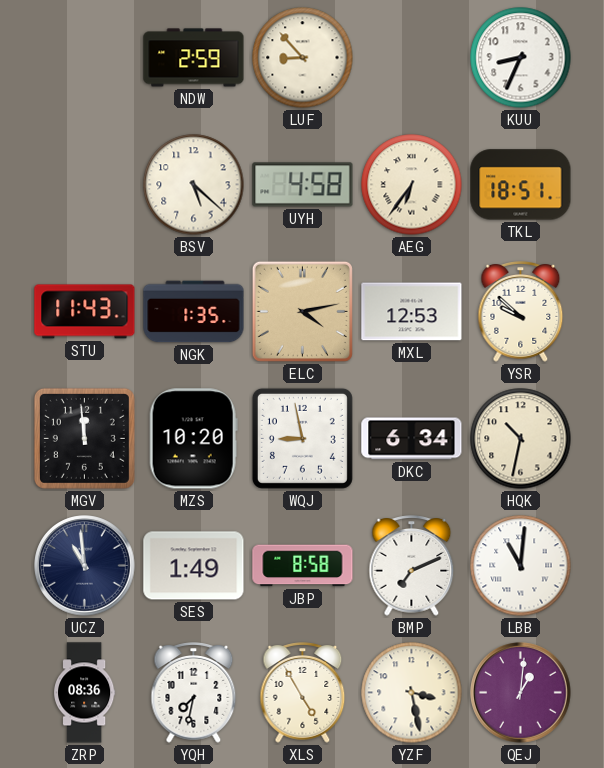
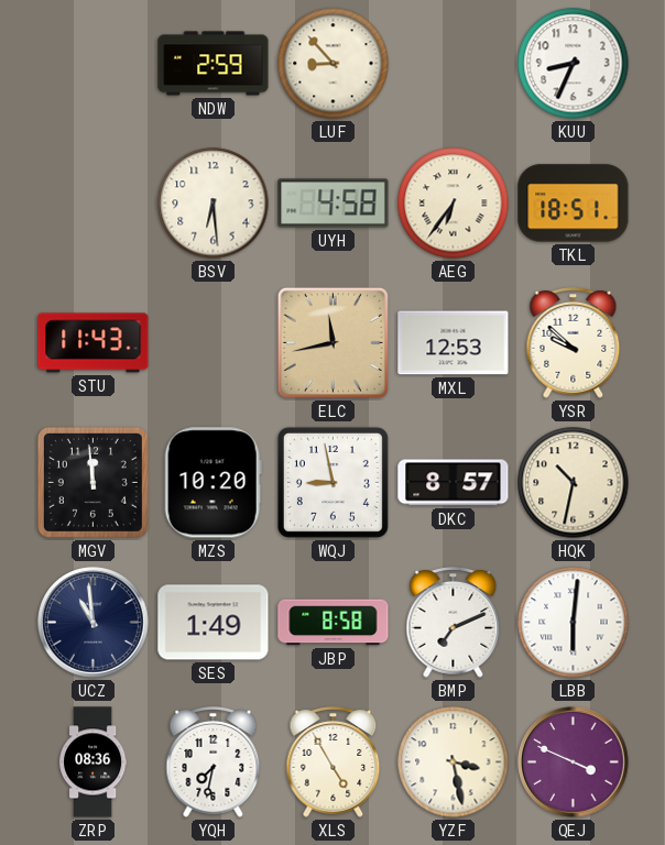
BSV: 5:22 -> 6:29
NGK: 1:35 -> none
ELC: 4:13 -> 11:43
DKC: 6:34 -> 8:57
LBB: 11:01 -> 6:01
QEJ: 1:01 -> 3:49
